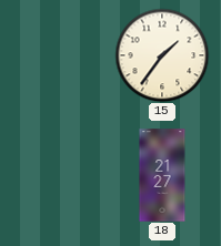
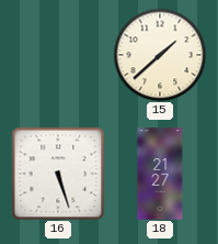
15: 1:36 -> 1:38
16: none -> 5:27
